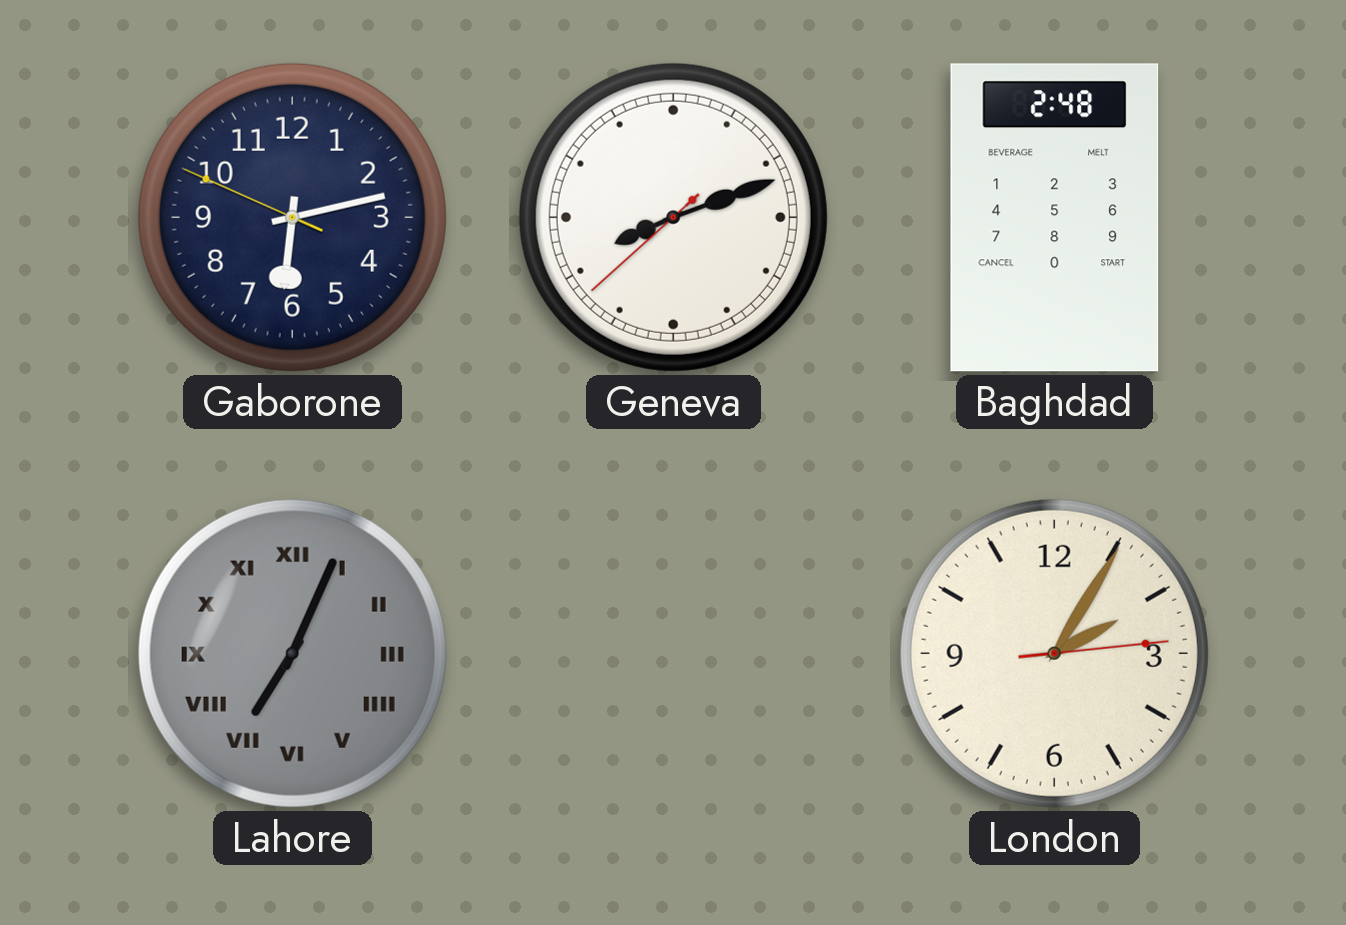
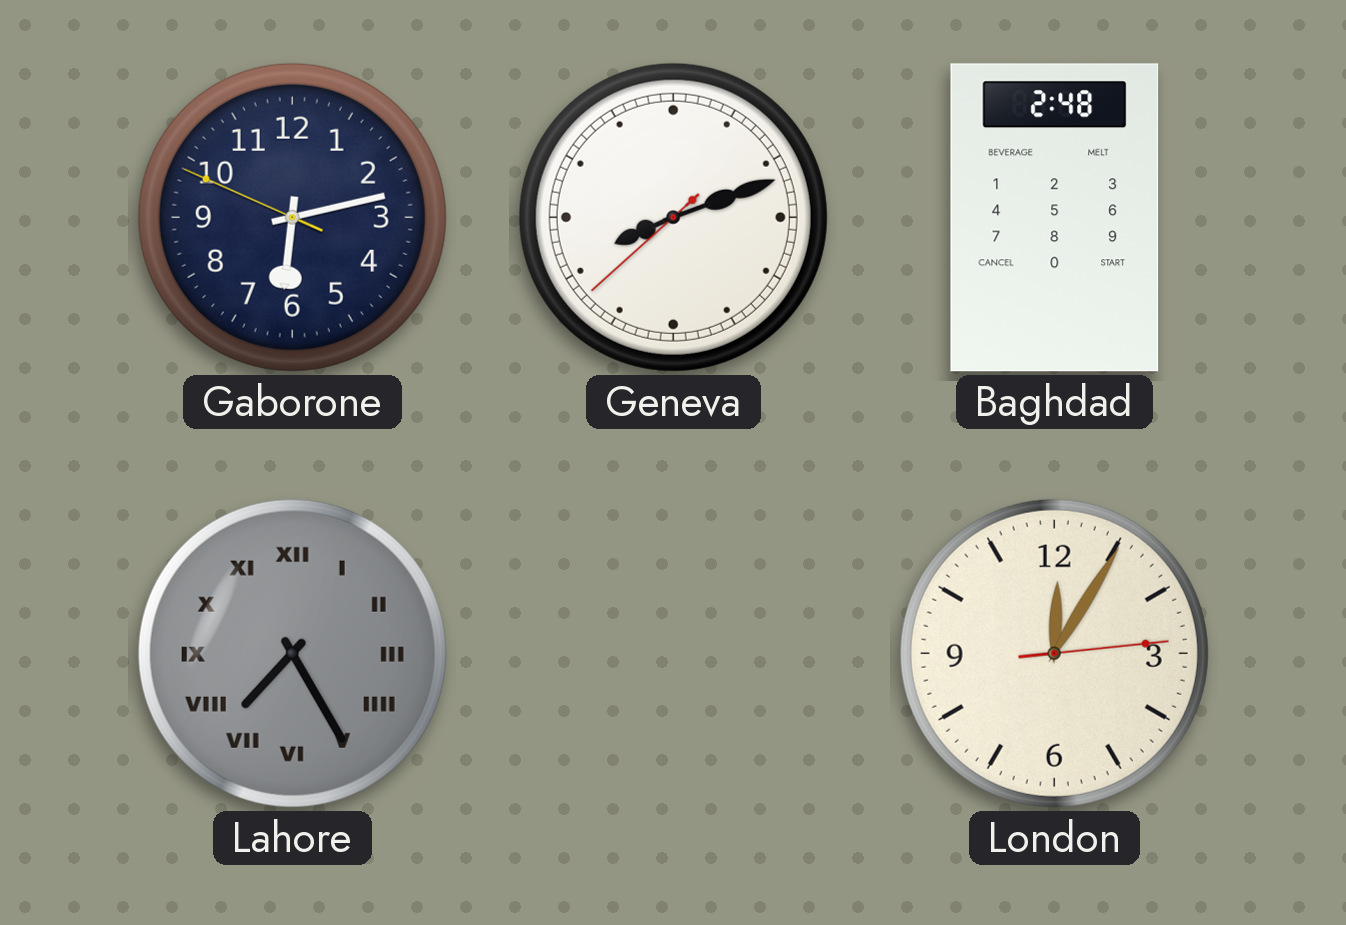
Lahore: 7:04 -> 7:25
London: 2:05 -> 12:05
